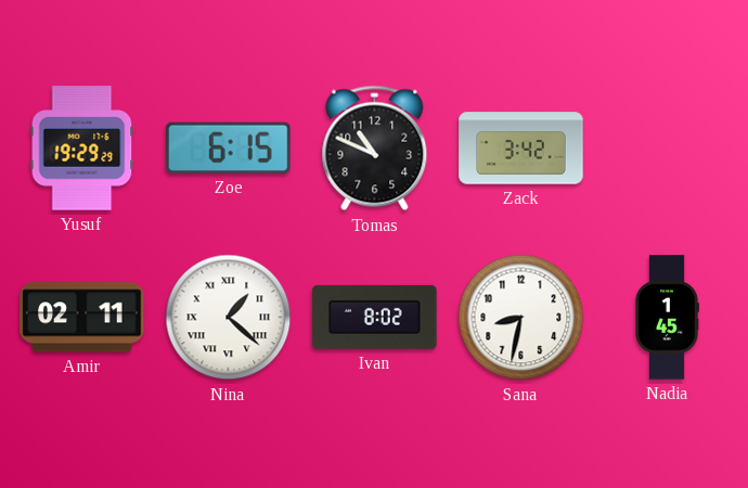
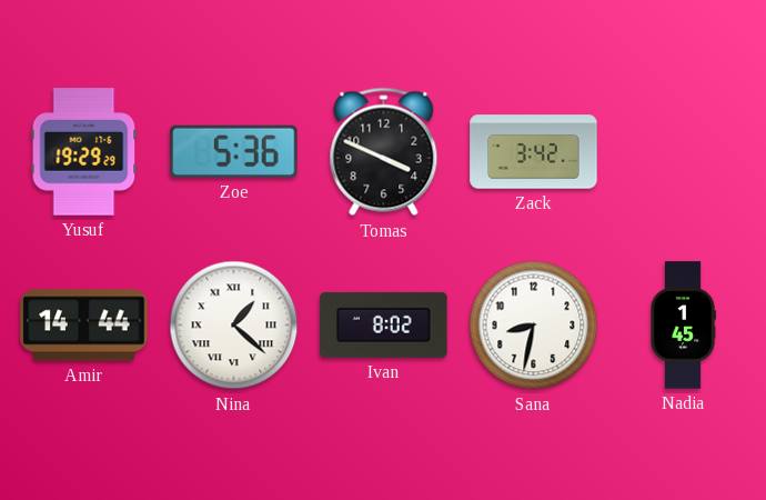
Zoe: 6:15 -> 5:36
Tomas: 10:49 -> 3:49
Amir: 02:11 -> 14:44
